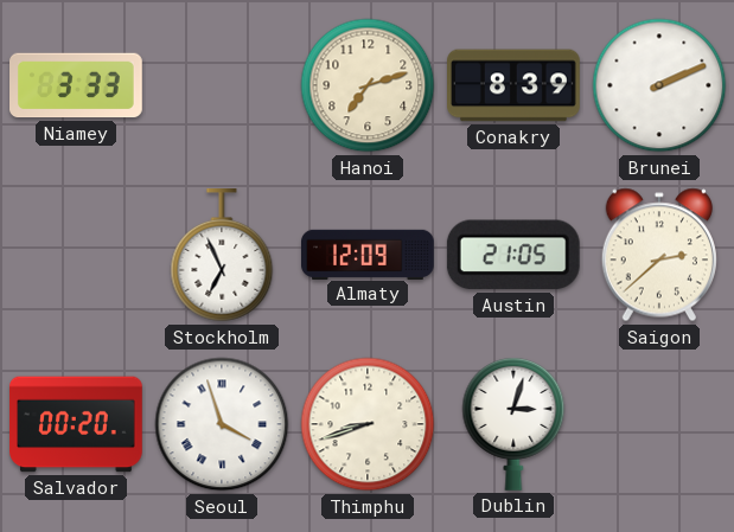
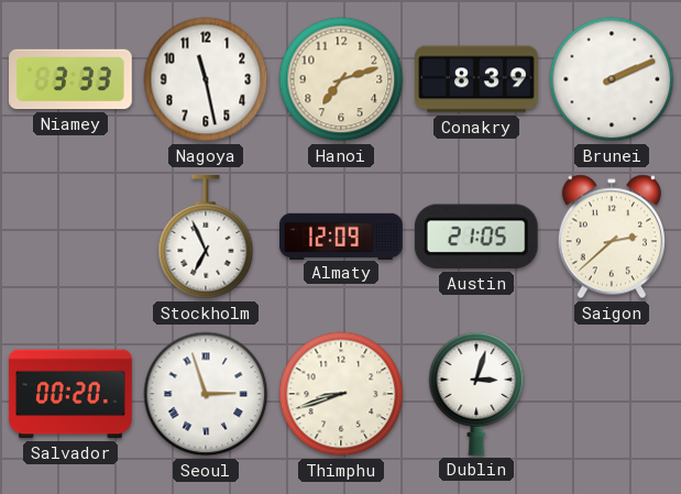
Nagoya: none -> 11:28
Seoul: 3:57 -> 2:57
